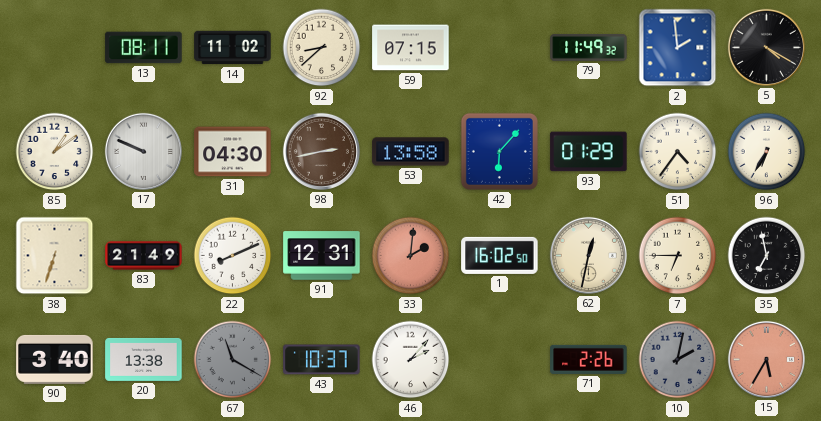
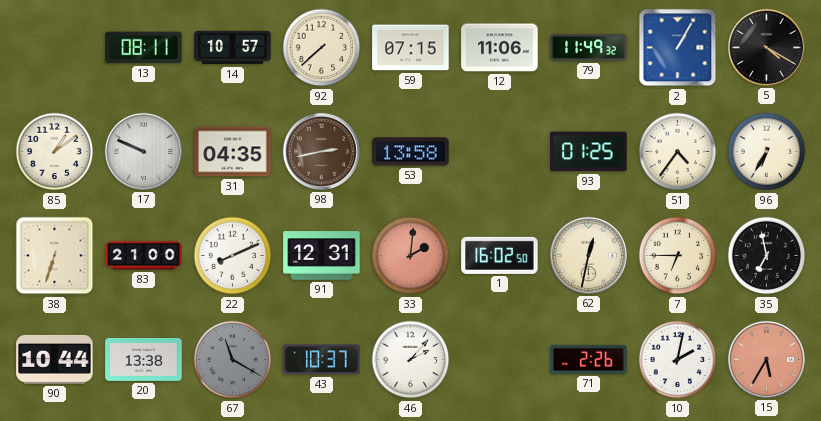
14: 11:02 -> 10:57
92: 8:38 -> 7:38
12: none -> 11:06
2: 1:59 -> 1:05
31: 04:30 -> 04:35
42: 6:07 -> none
93: 01:29 -> 01:25
83: 21:49 -> 21:00
90: 3:40 -> 10:44
10 dial: grey -> white
